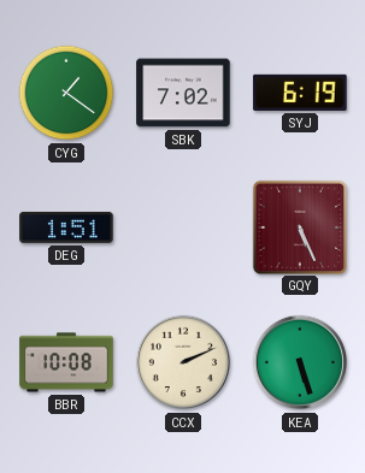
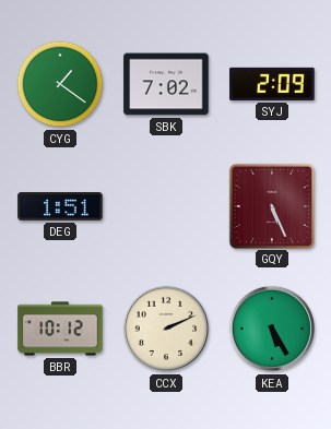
SYJ: 6:19 -> 2:09
BBR: 10:08 -> 10:12
KEA: 5:27 -> 5:25
